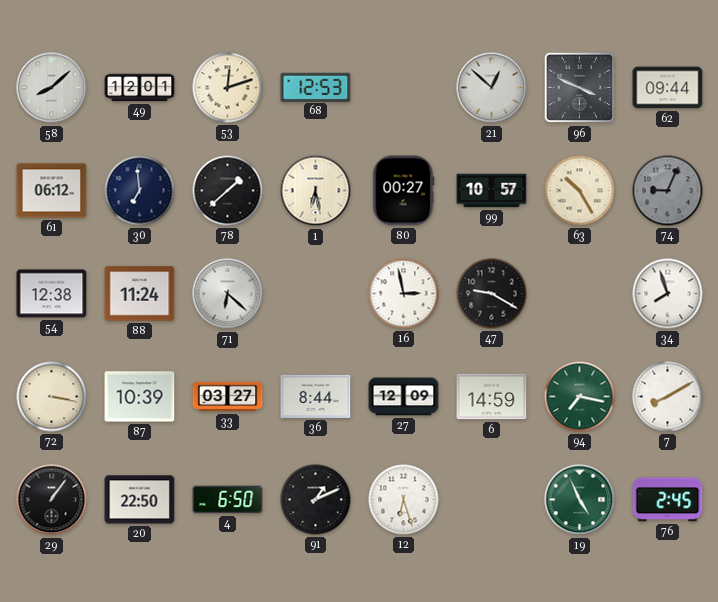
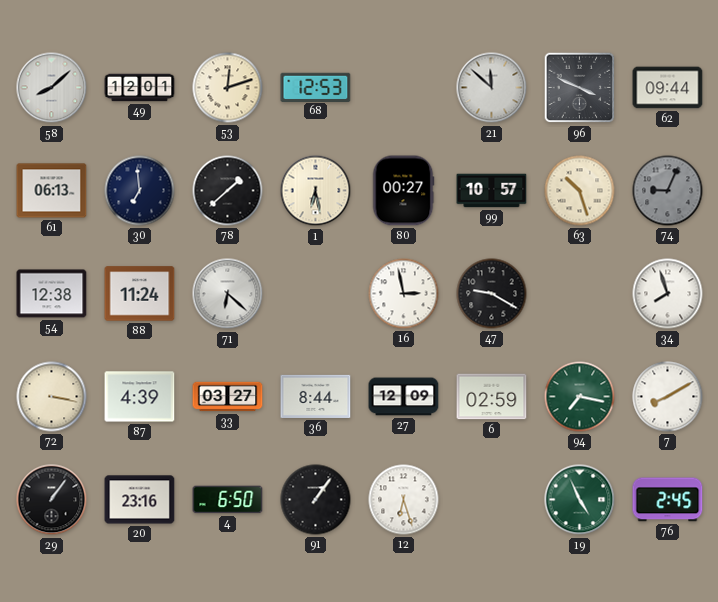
21: 12:52 -> 11:52
61: 06:12 -> 06:13
63: 10:25 -> 10:27
87: 10:39 -> 4:39
6: 14:59 -> 02:59
20: 22:50 -> 23:16
91: 1:11 -> 1:06
